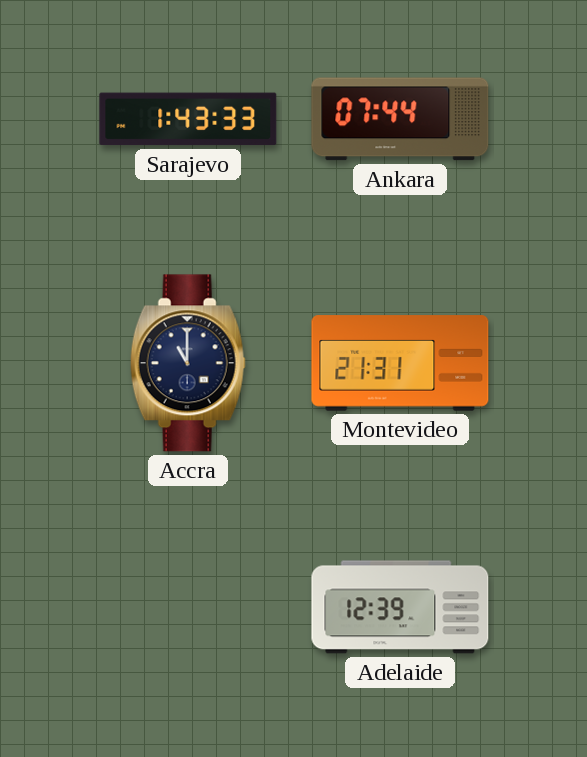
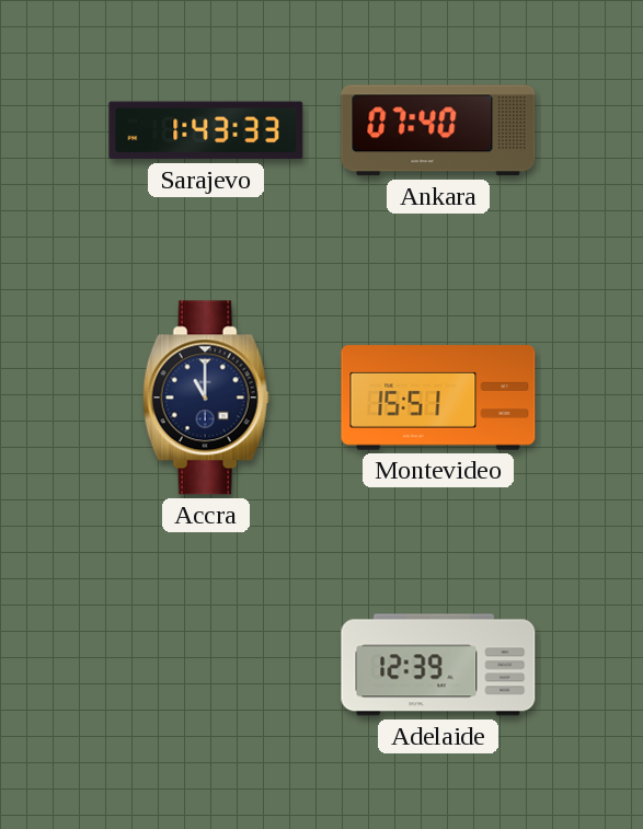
Ankara: 07:44 -> 07:40
Montevideo: 21:31 -> 15:51
